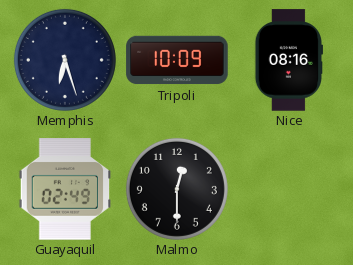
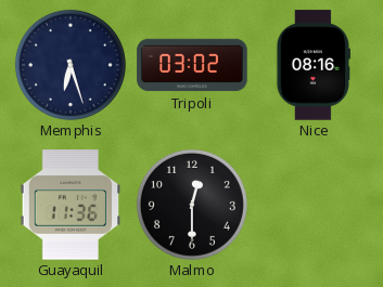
Tripoli: 10:09 -> 03:02
Guayaquil: 02:49 -> 11:36
